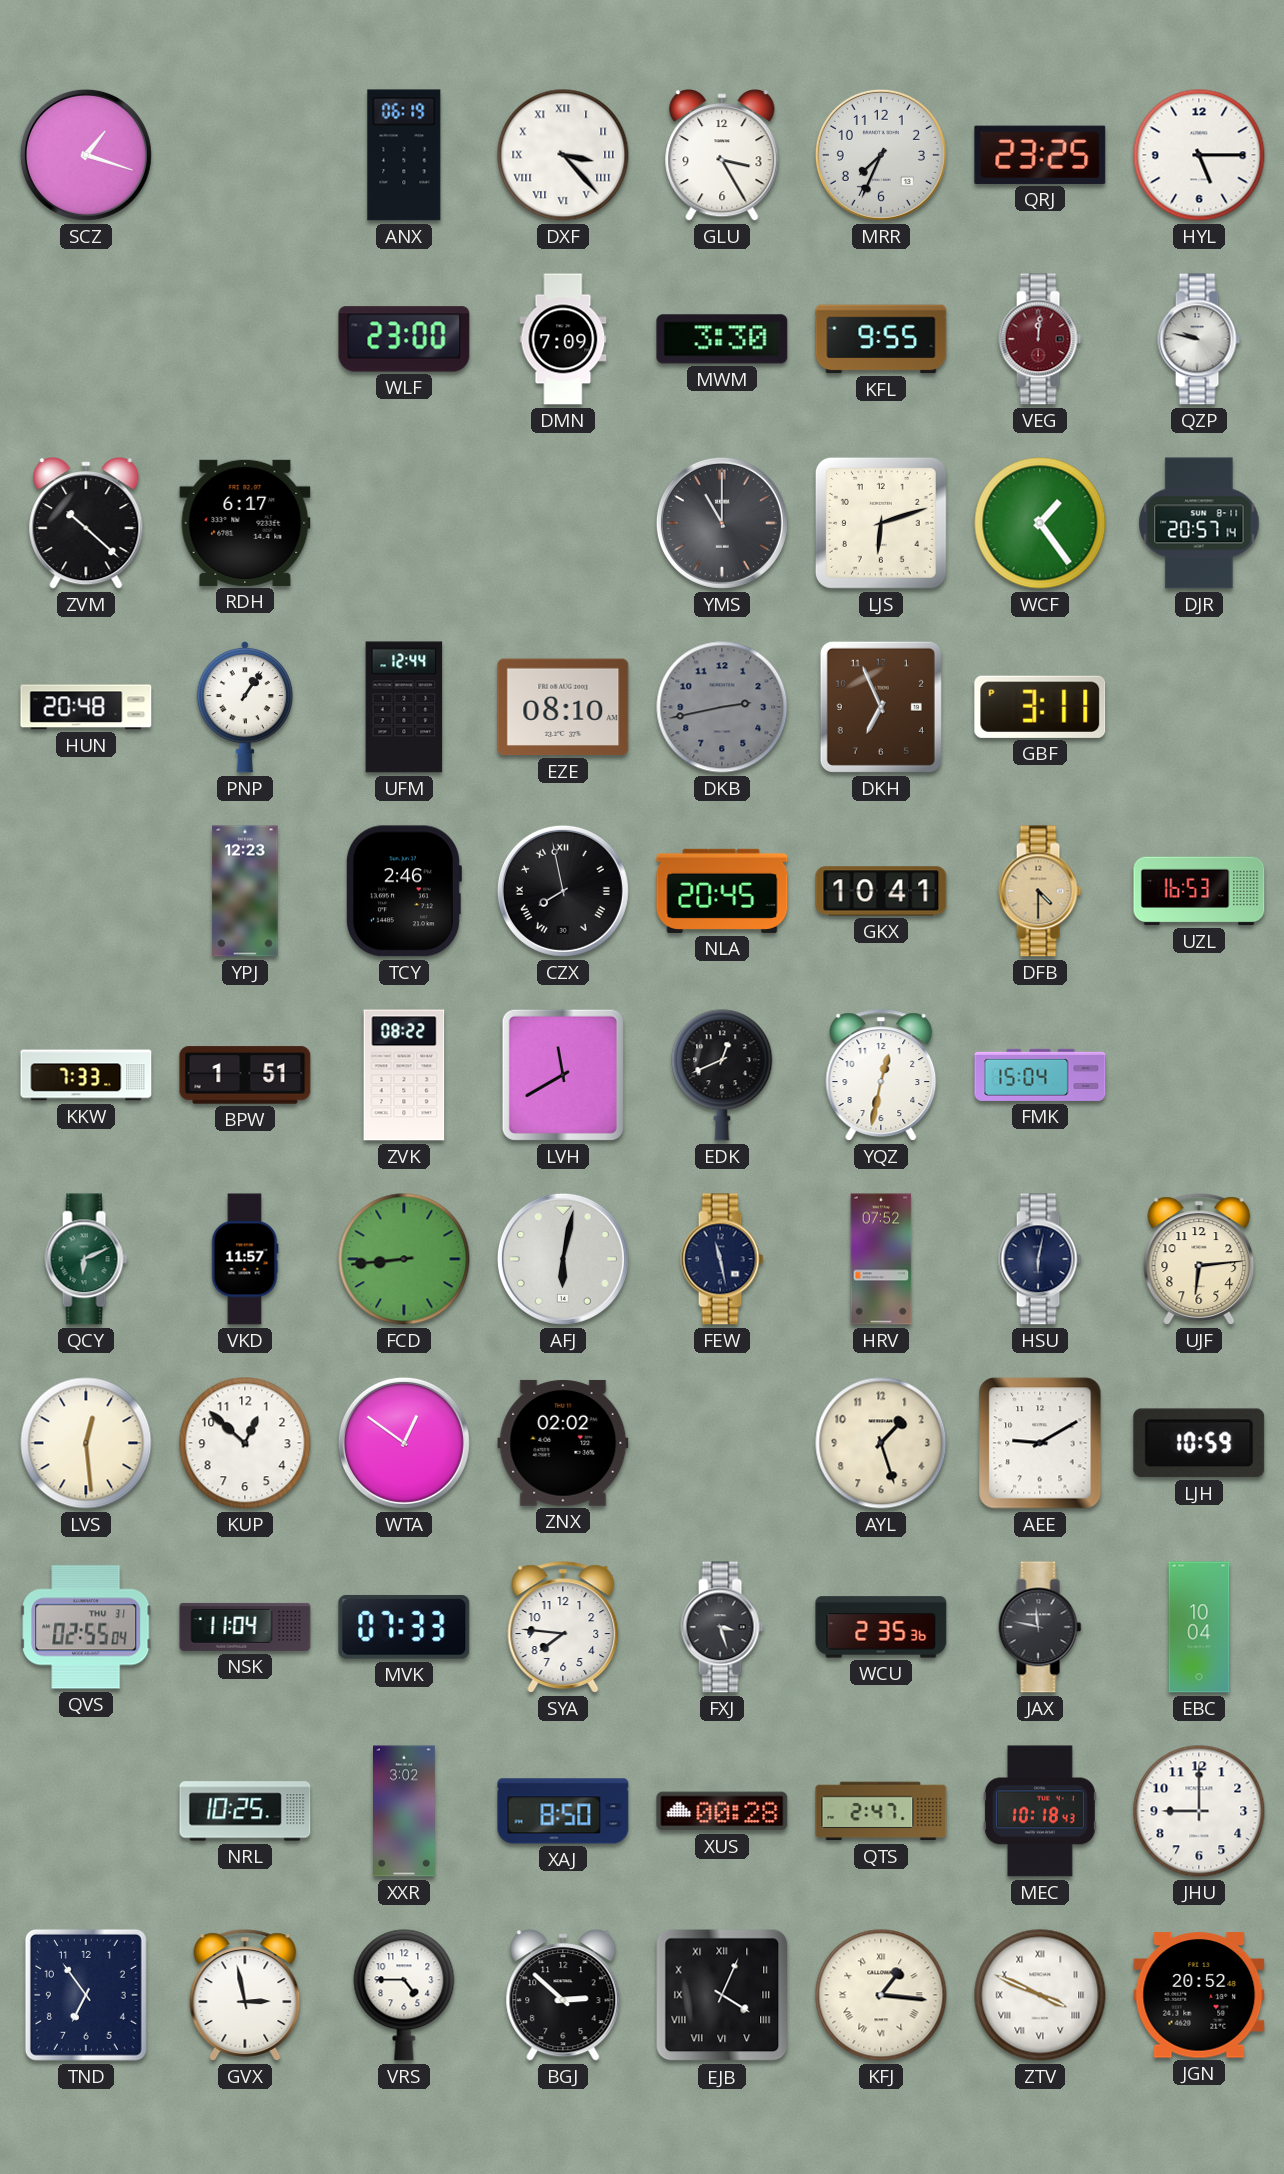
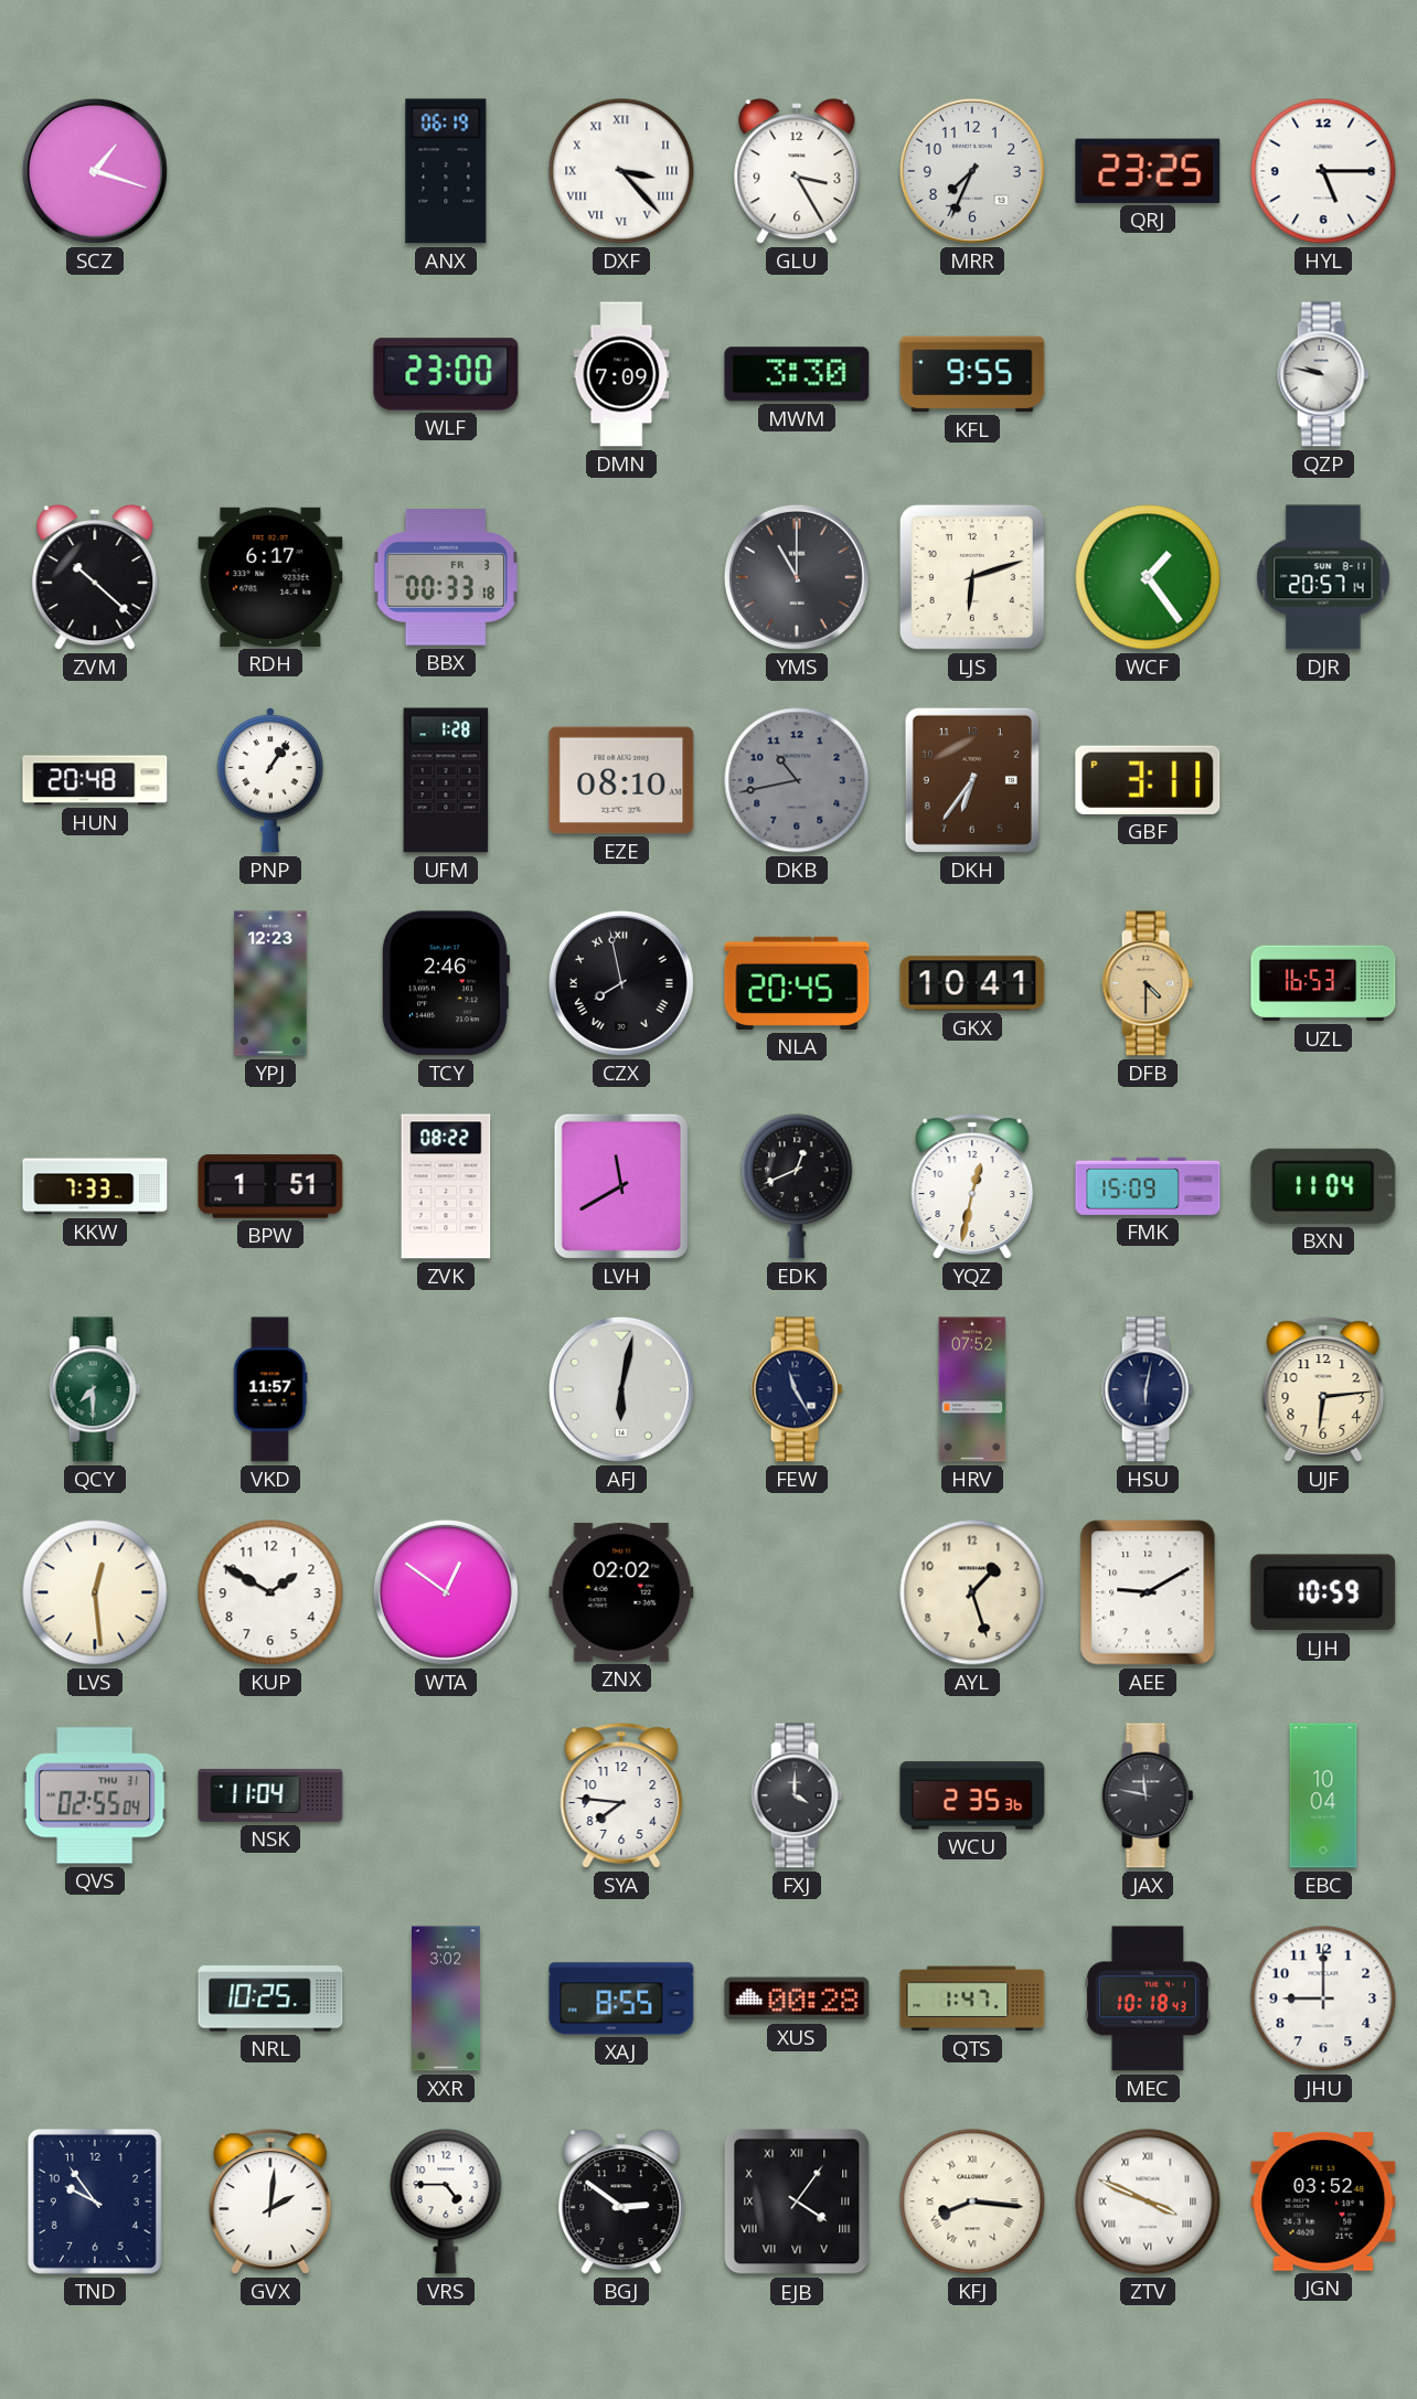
VEG: 12:01 -> none
BBX: none -> 00:33
UFM: 12:44 -> 1:28
DKB: 2:43 -> 10:43
DKH: 6:56 -> 6:36
FMK: 15:04 -> 15:09
BXN: none -> 11:04
QCY: 6:11 -> 7:30
FCD: 8:44 -> none
FEW: 11:28 -> 11:25
KUP: 12:52 -> 1:50
MVK: 07:33 -> none
FXJ: 3:27 -> 4:00
XAJ: 8:50 -> 8:55
QTS: 2:47 -> 1:47
TND: 6:54 -> 9:54
GVX: 2:58 -> 2:01
BGJ: 2:52 -> 2:51
EJB: 4:04 -> 4:06
KFJ: 1:16 -> 8:16
JGN: 20:52 -> 03:52
